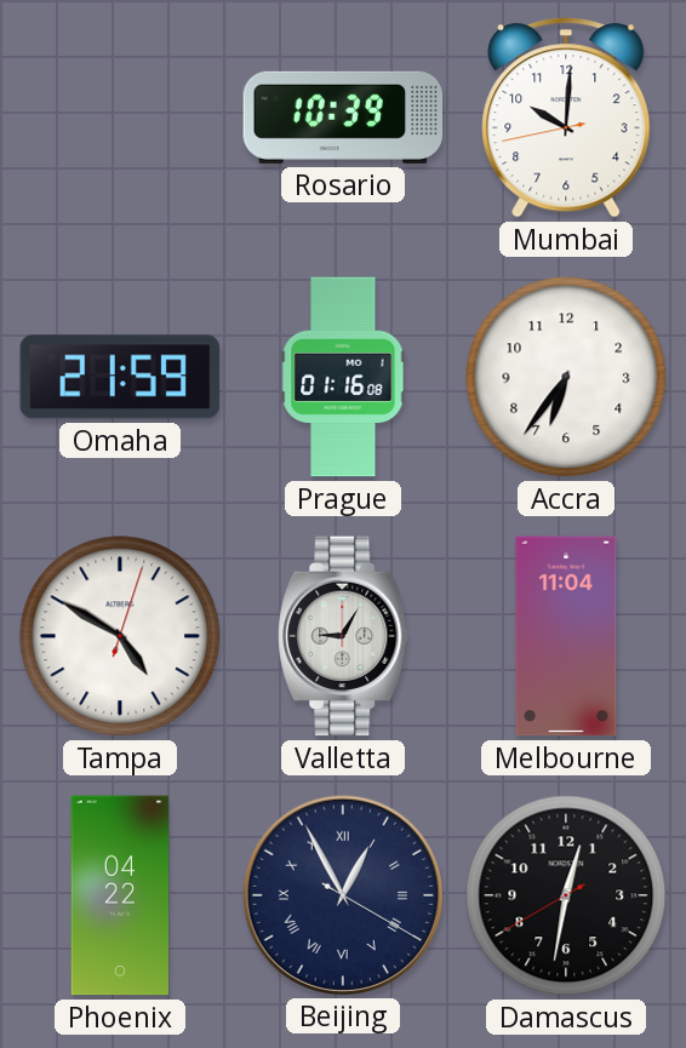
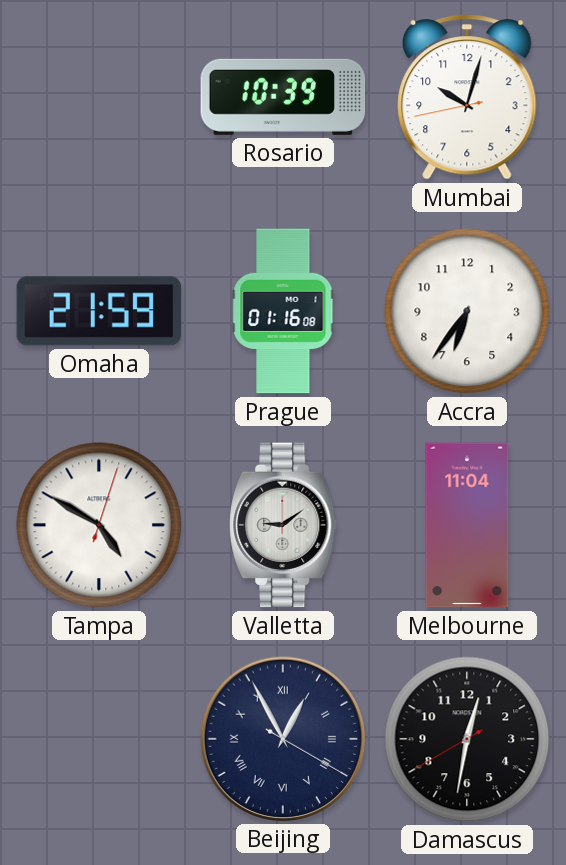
Mumbai: 10:00 -> 10:02
Valletta: 9:05 -> 9:09
Phoenix: 04:22 -> none
